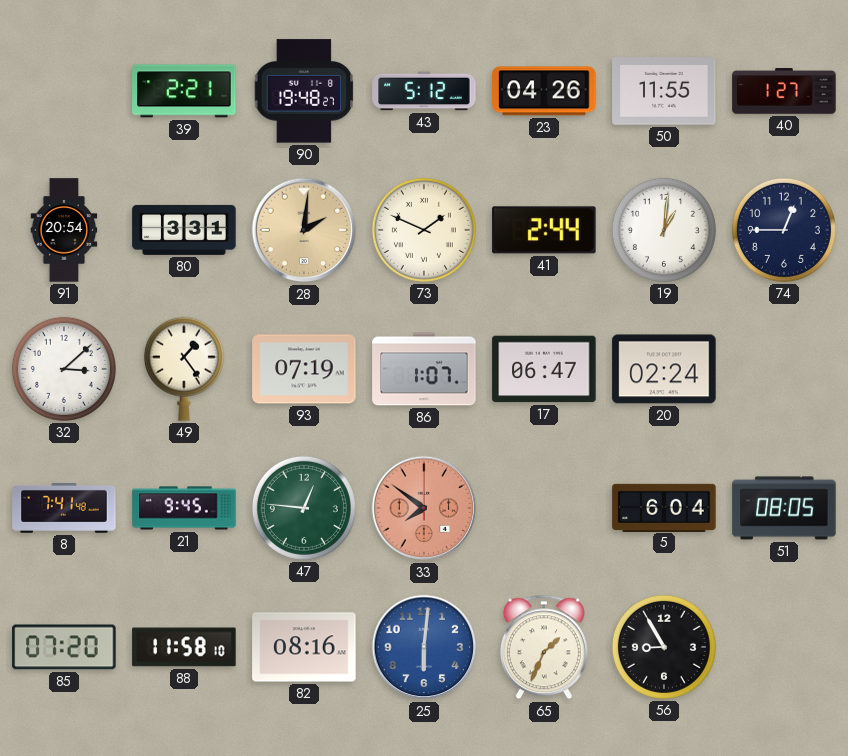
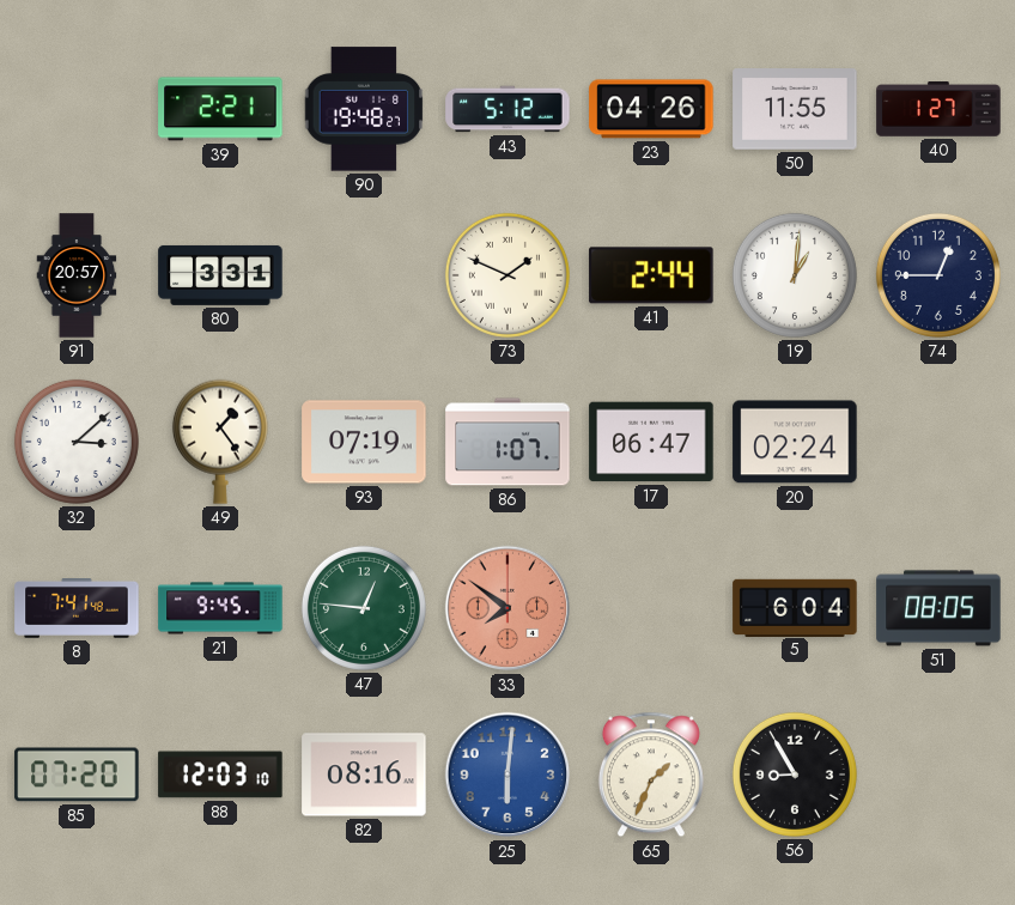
91: 20:54 -> 20:57
28: 2:01 -> none
88: 11:58 -> 12:03
